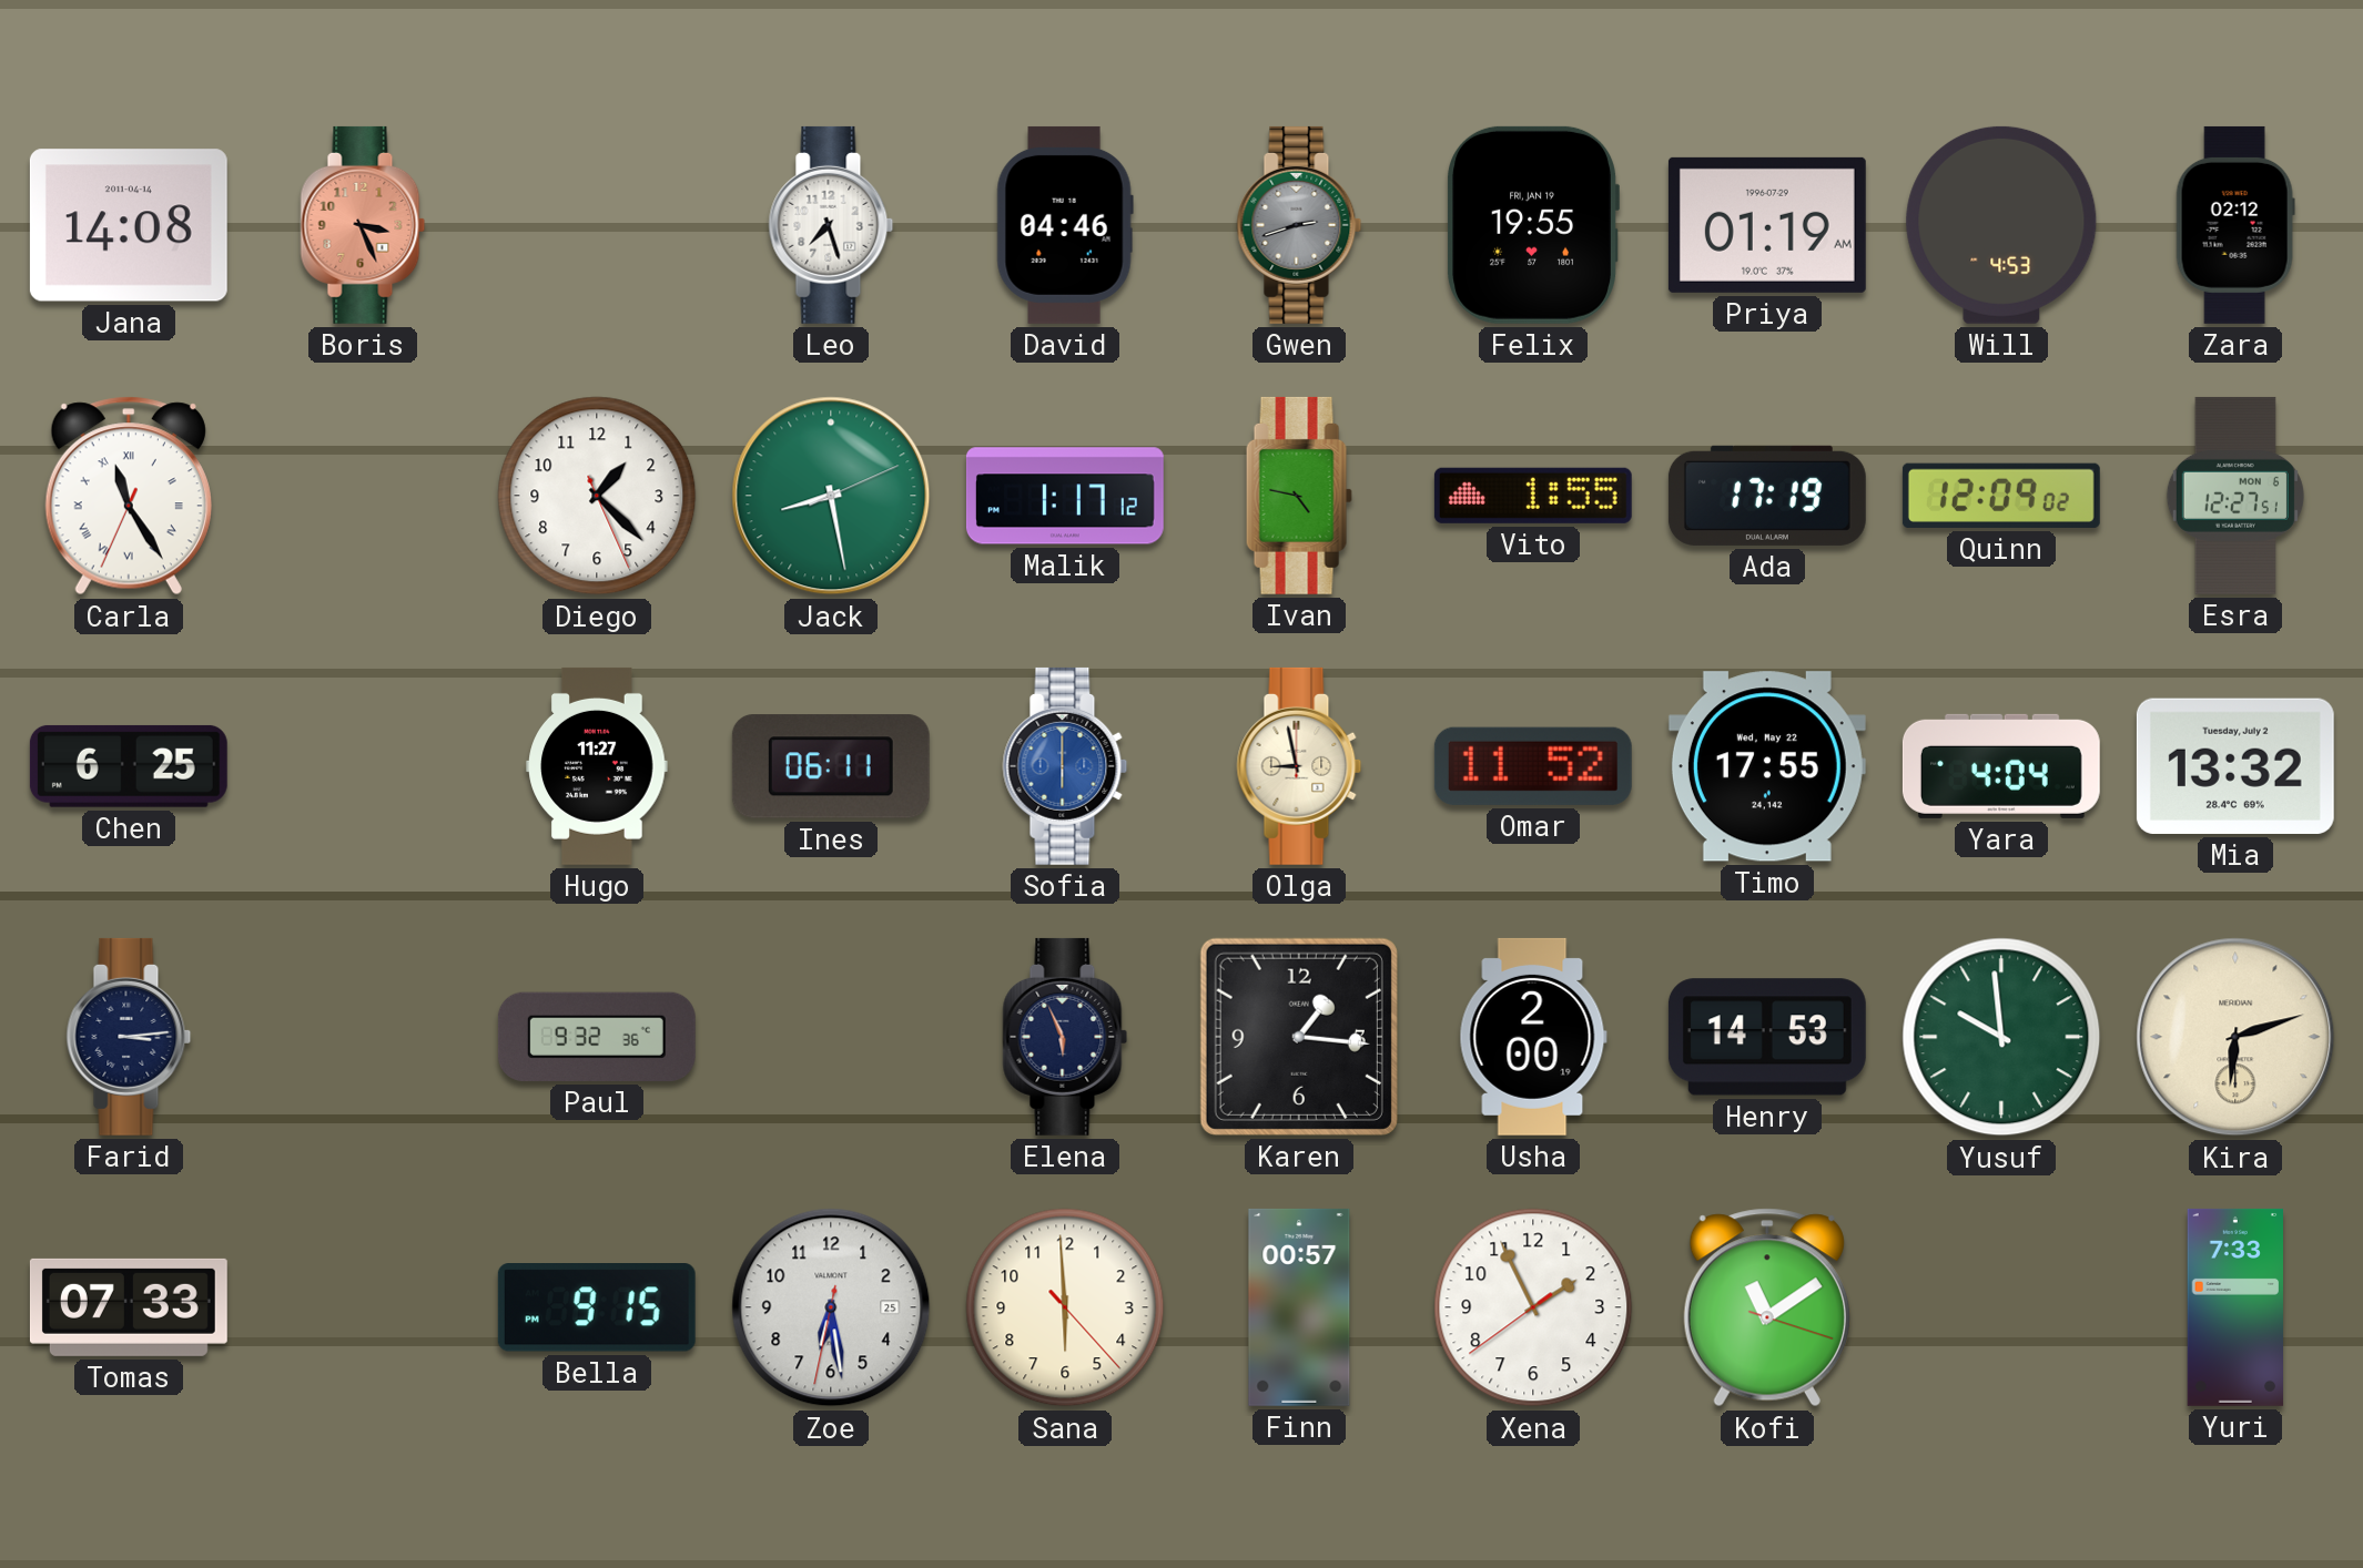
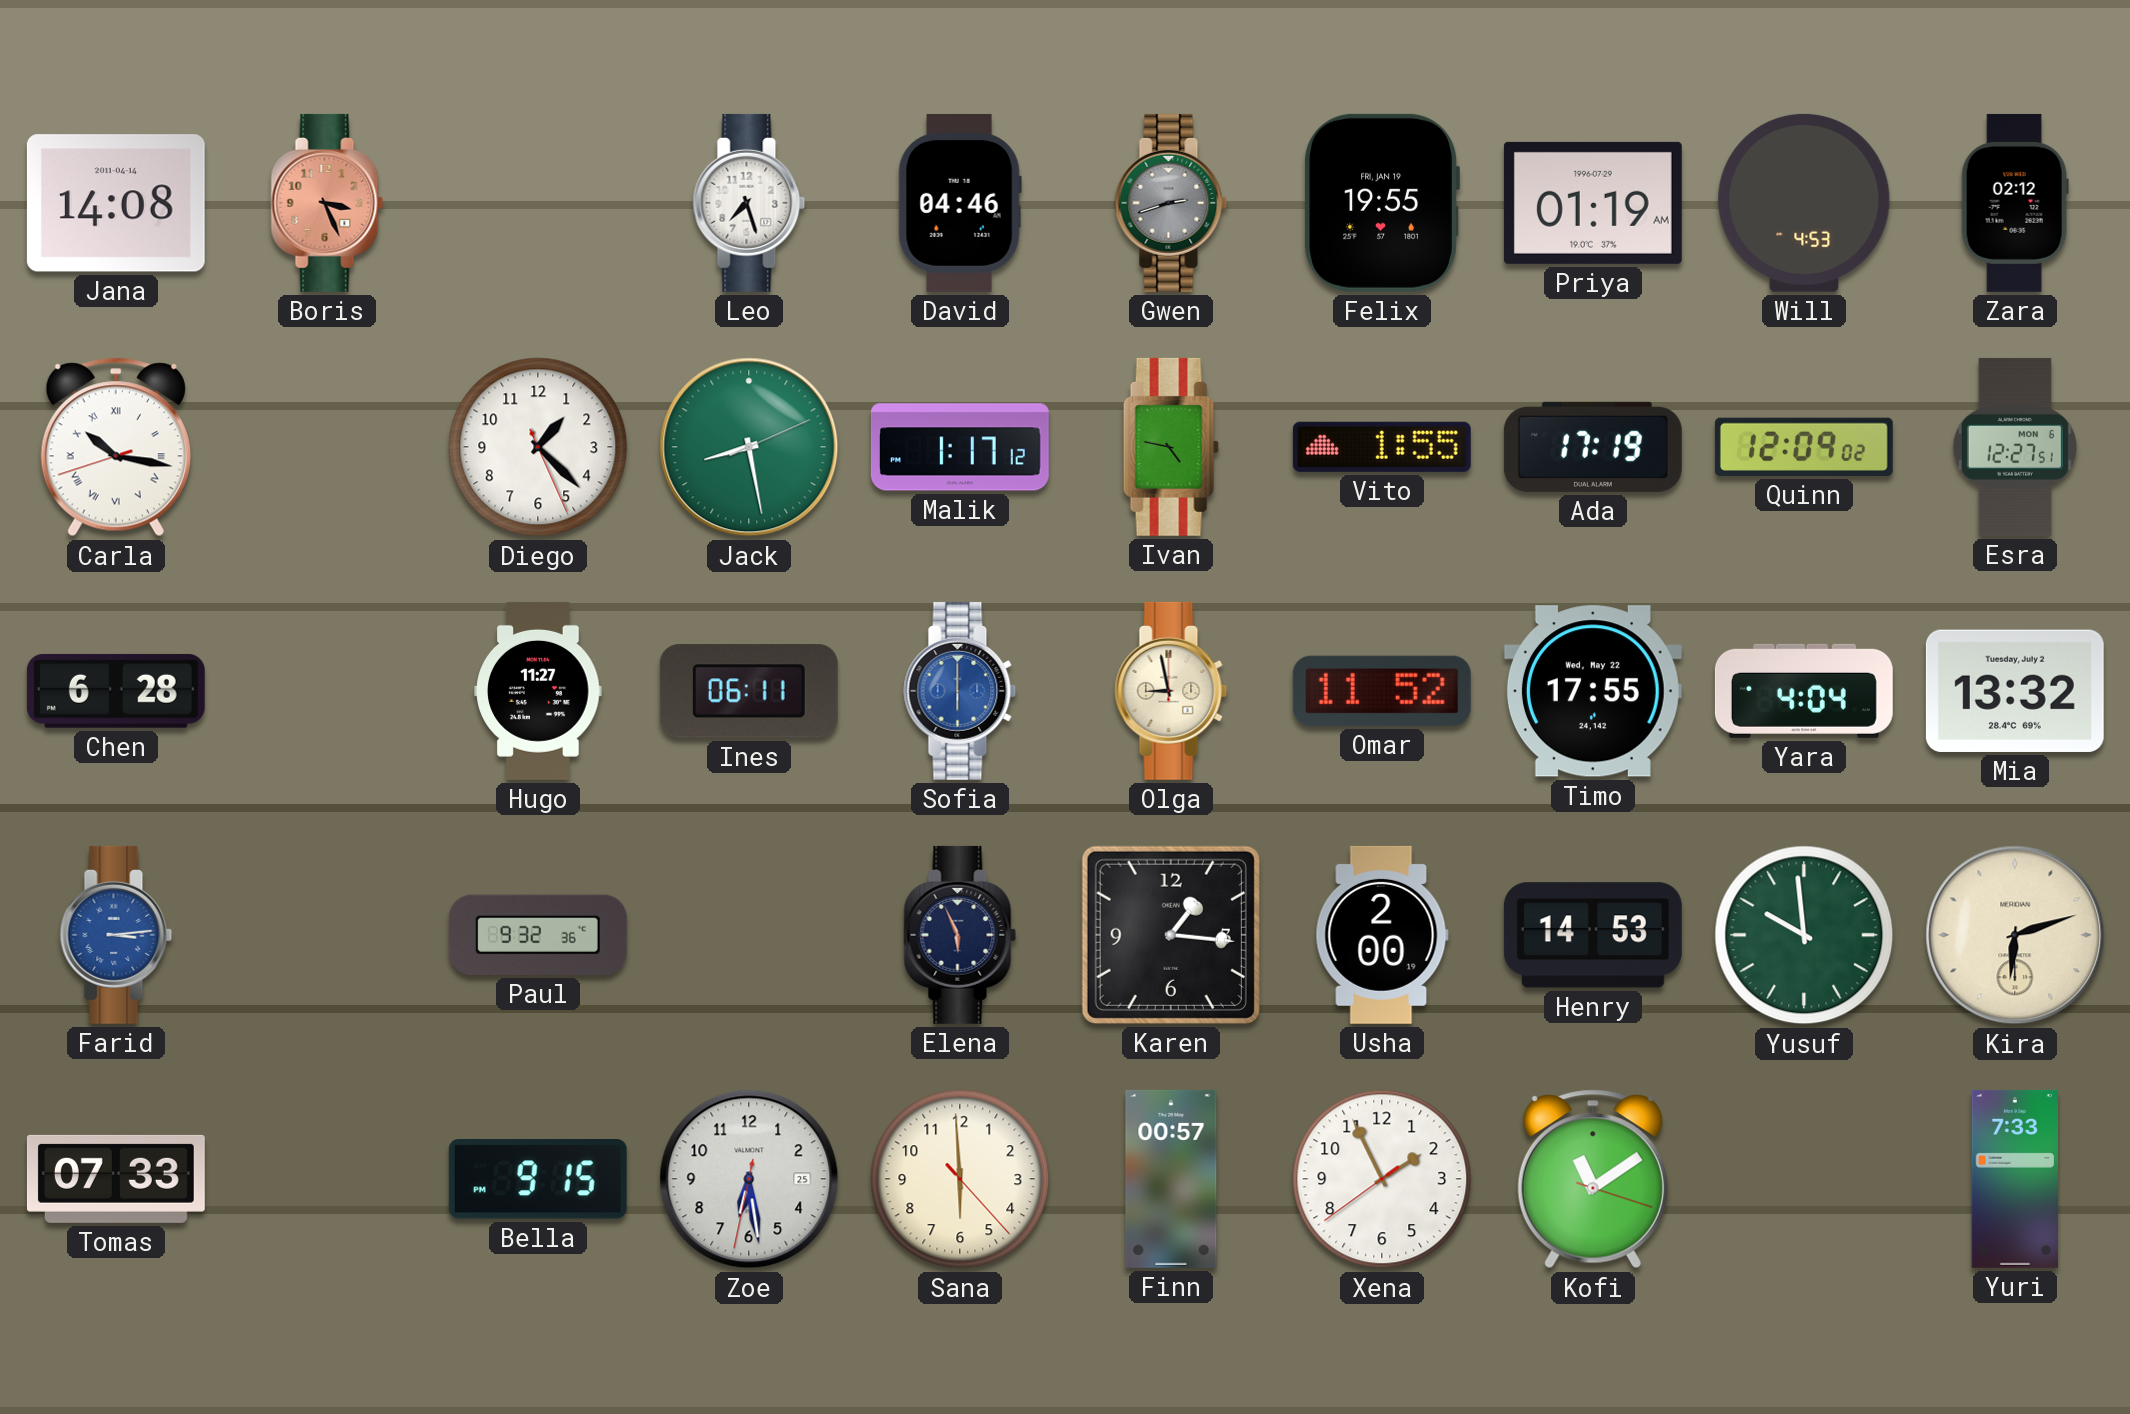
Carla: 11:24 -> 10:16
Chen: 6:25 -> 6:28
Farid dial: navy -> blue
